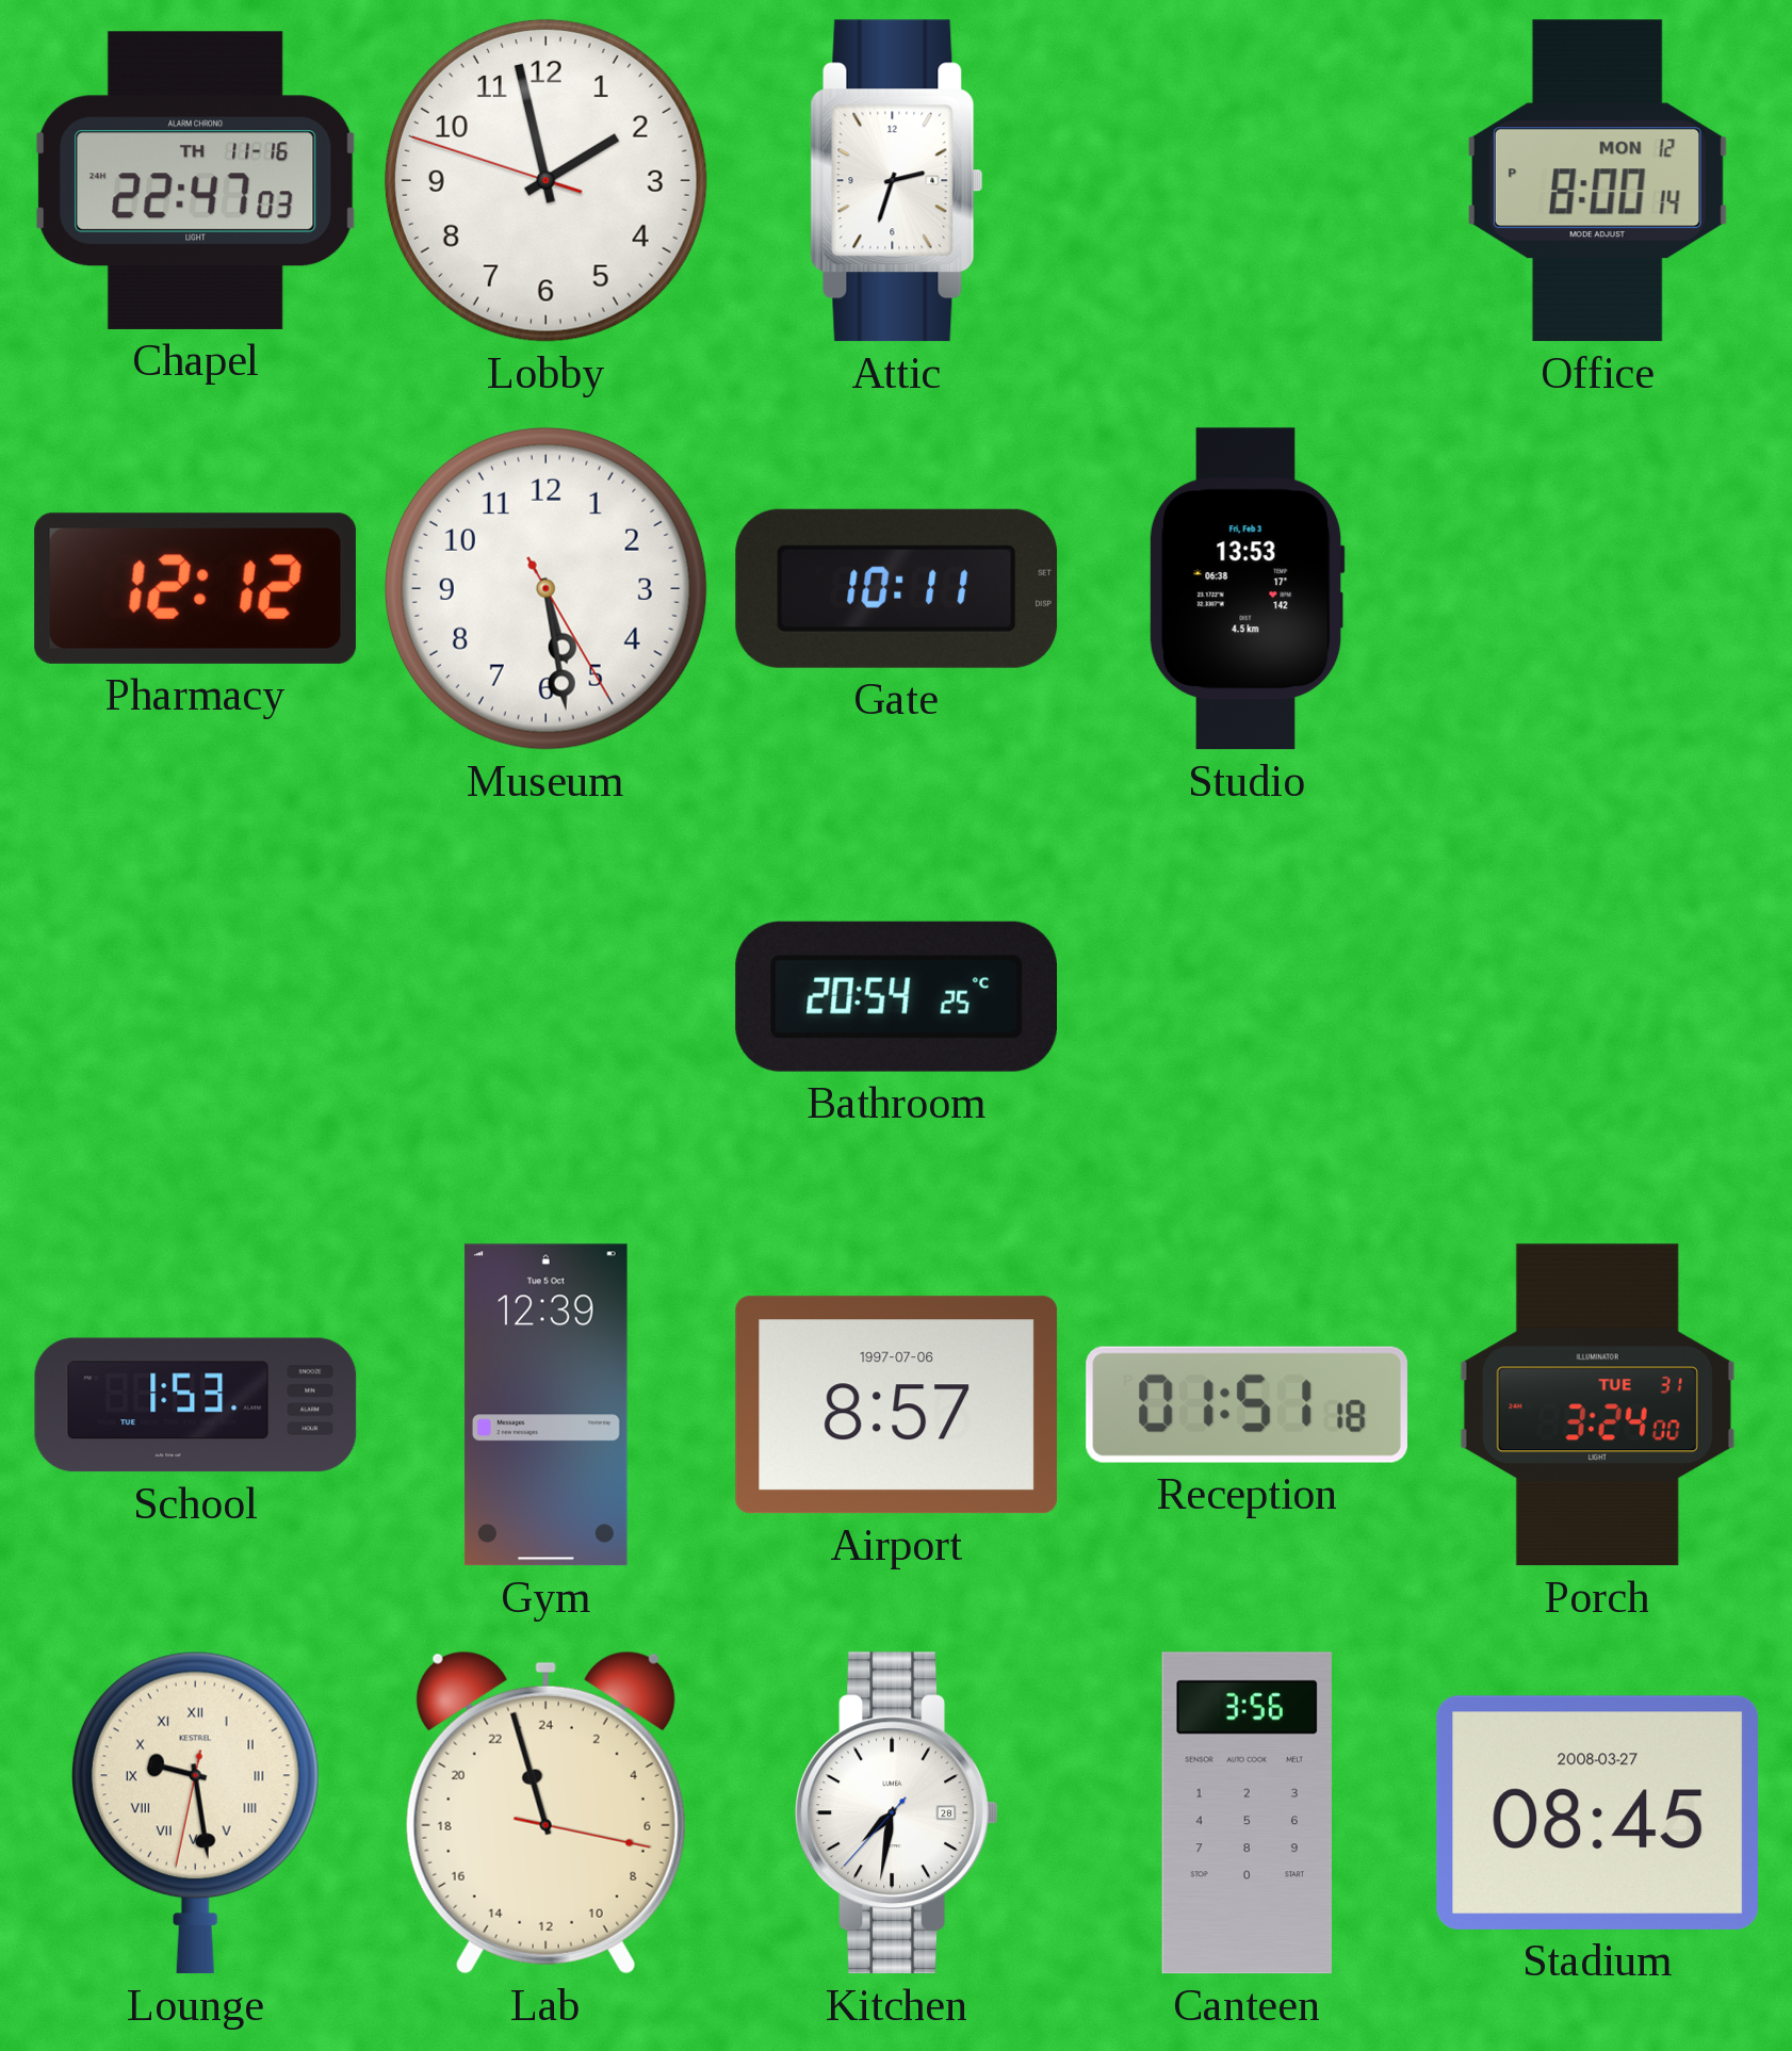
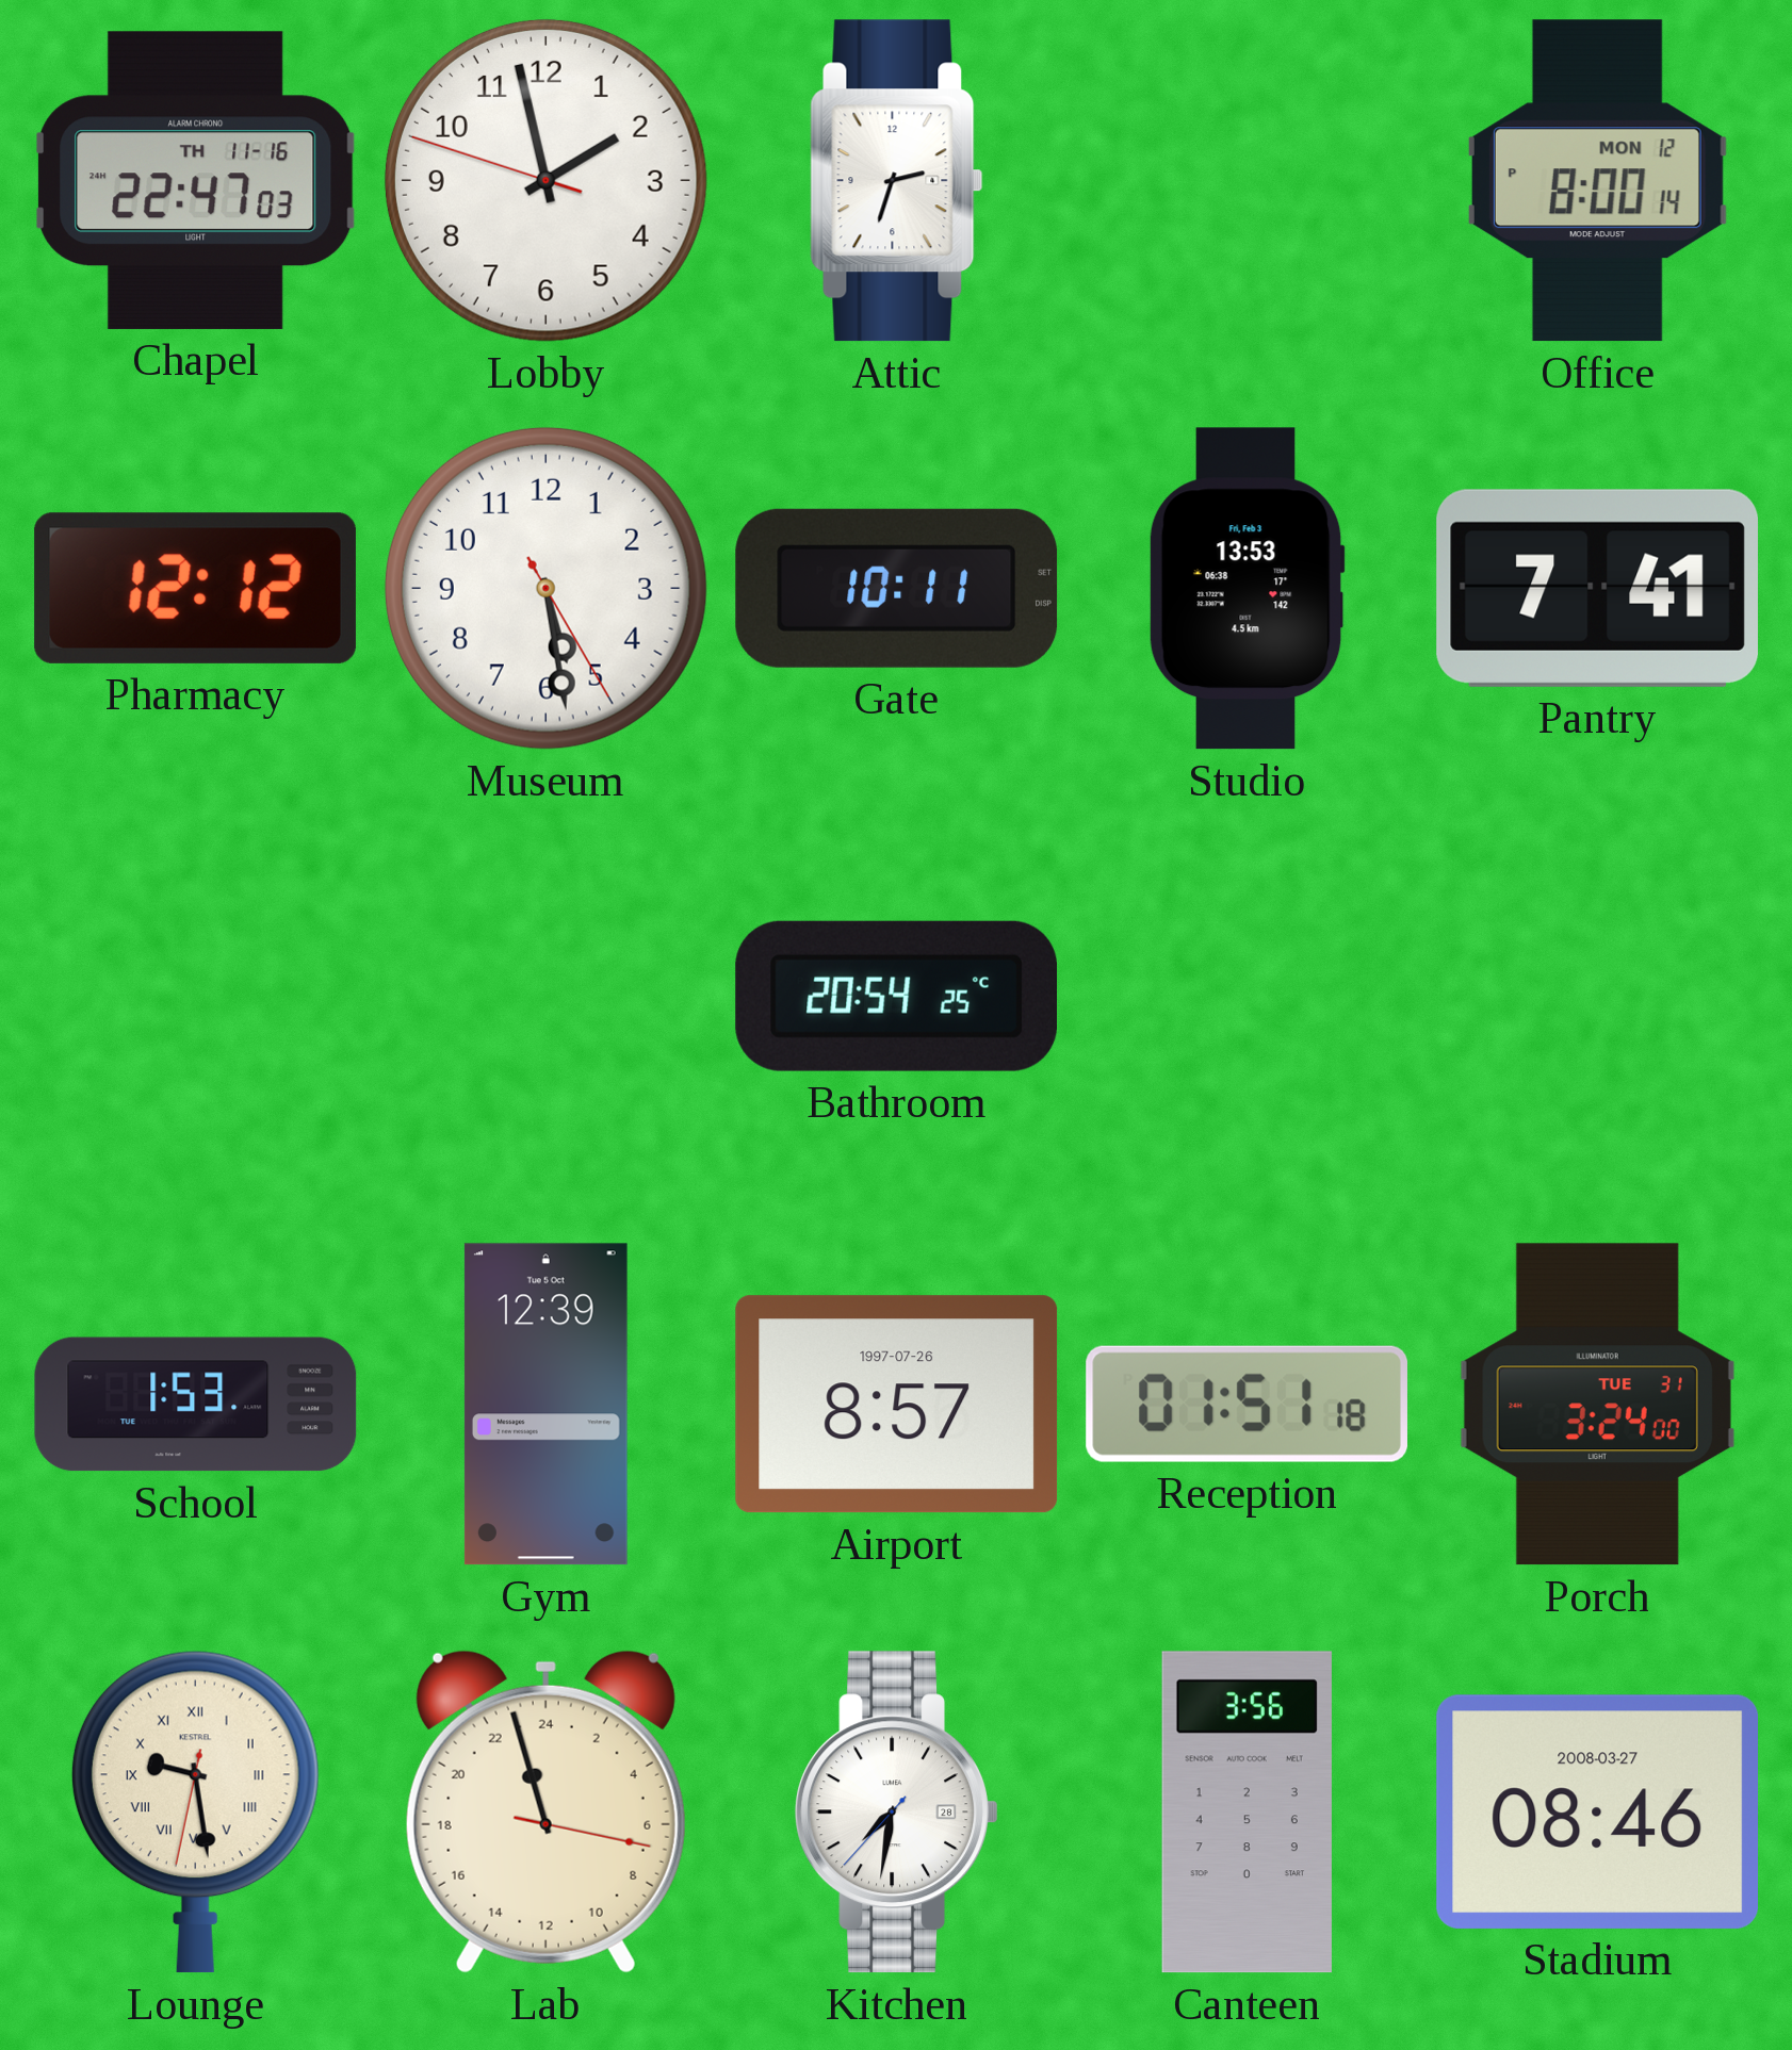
Pantry: none -> 7:41
Airport date: 1997-07-06 -> 1997-07-26
Stadium: 08:45 -> 08:46
